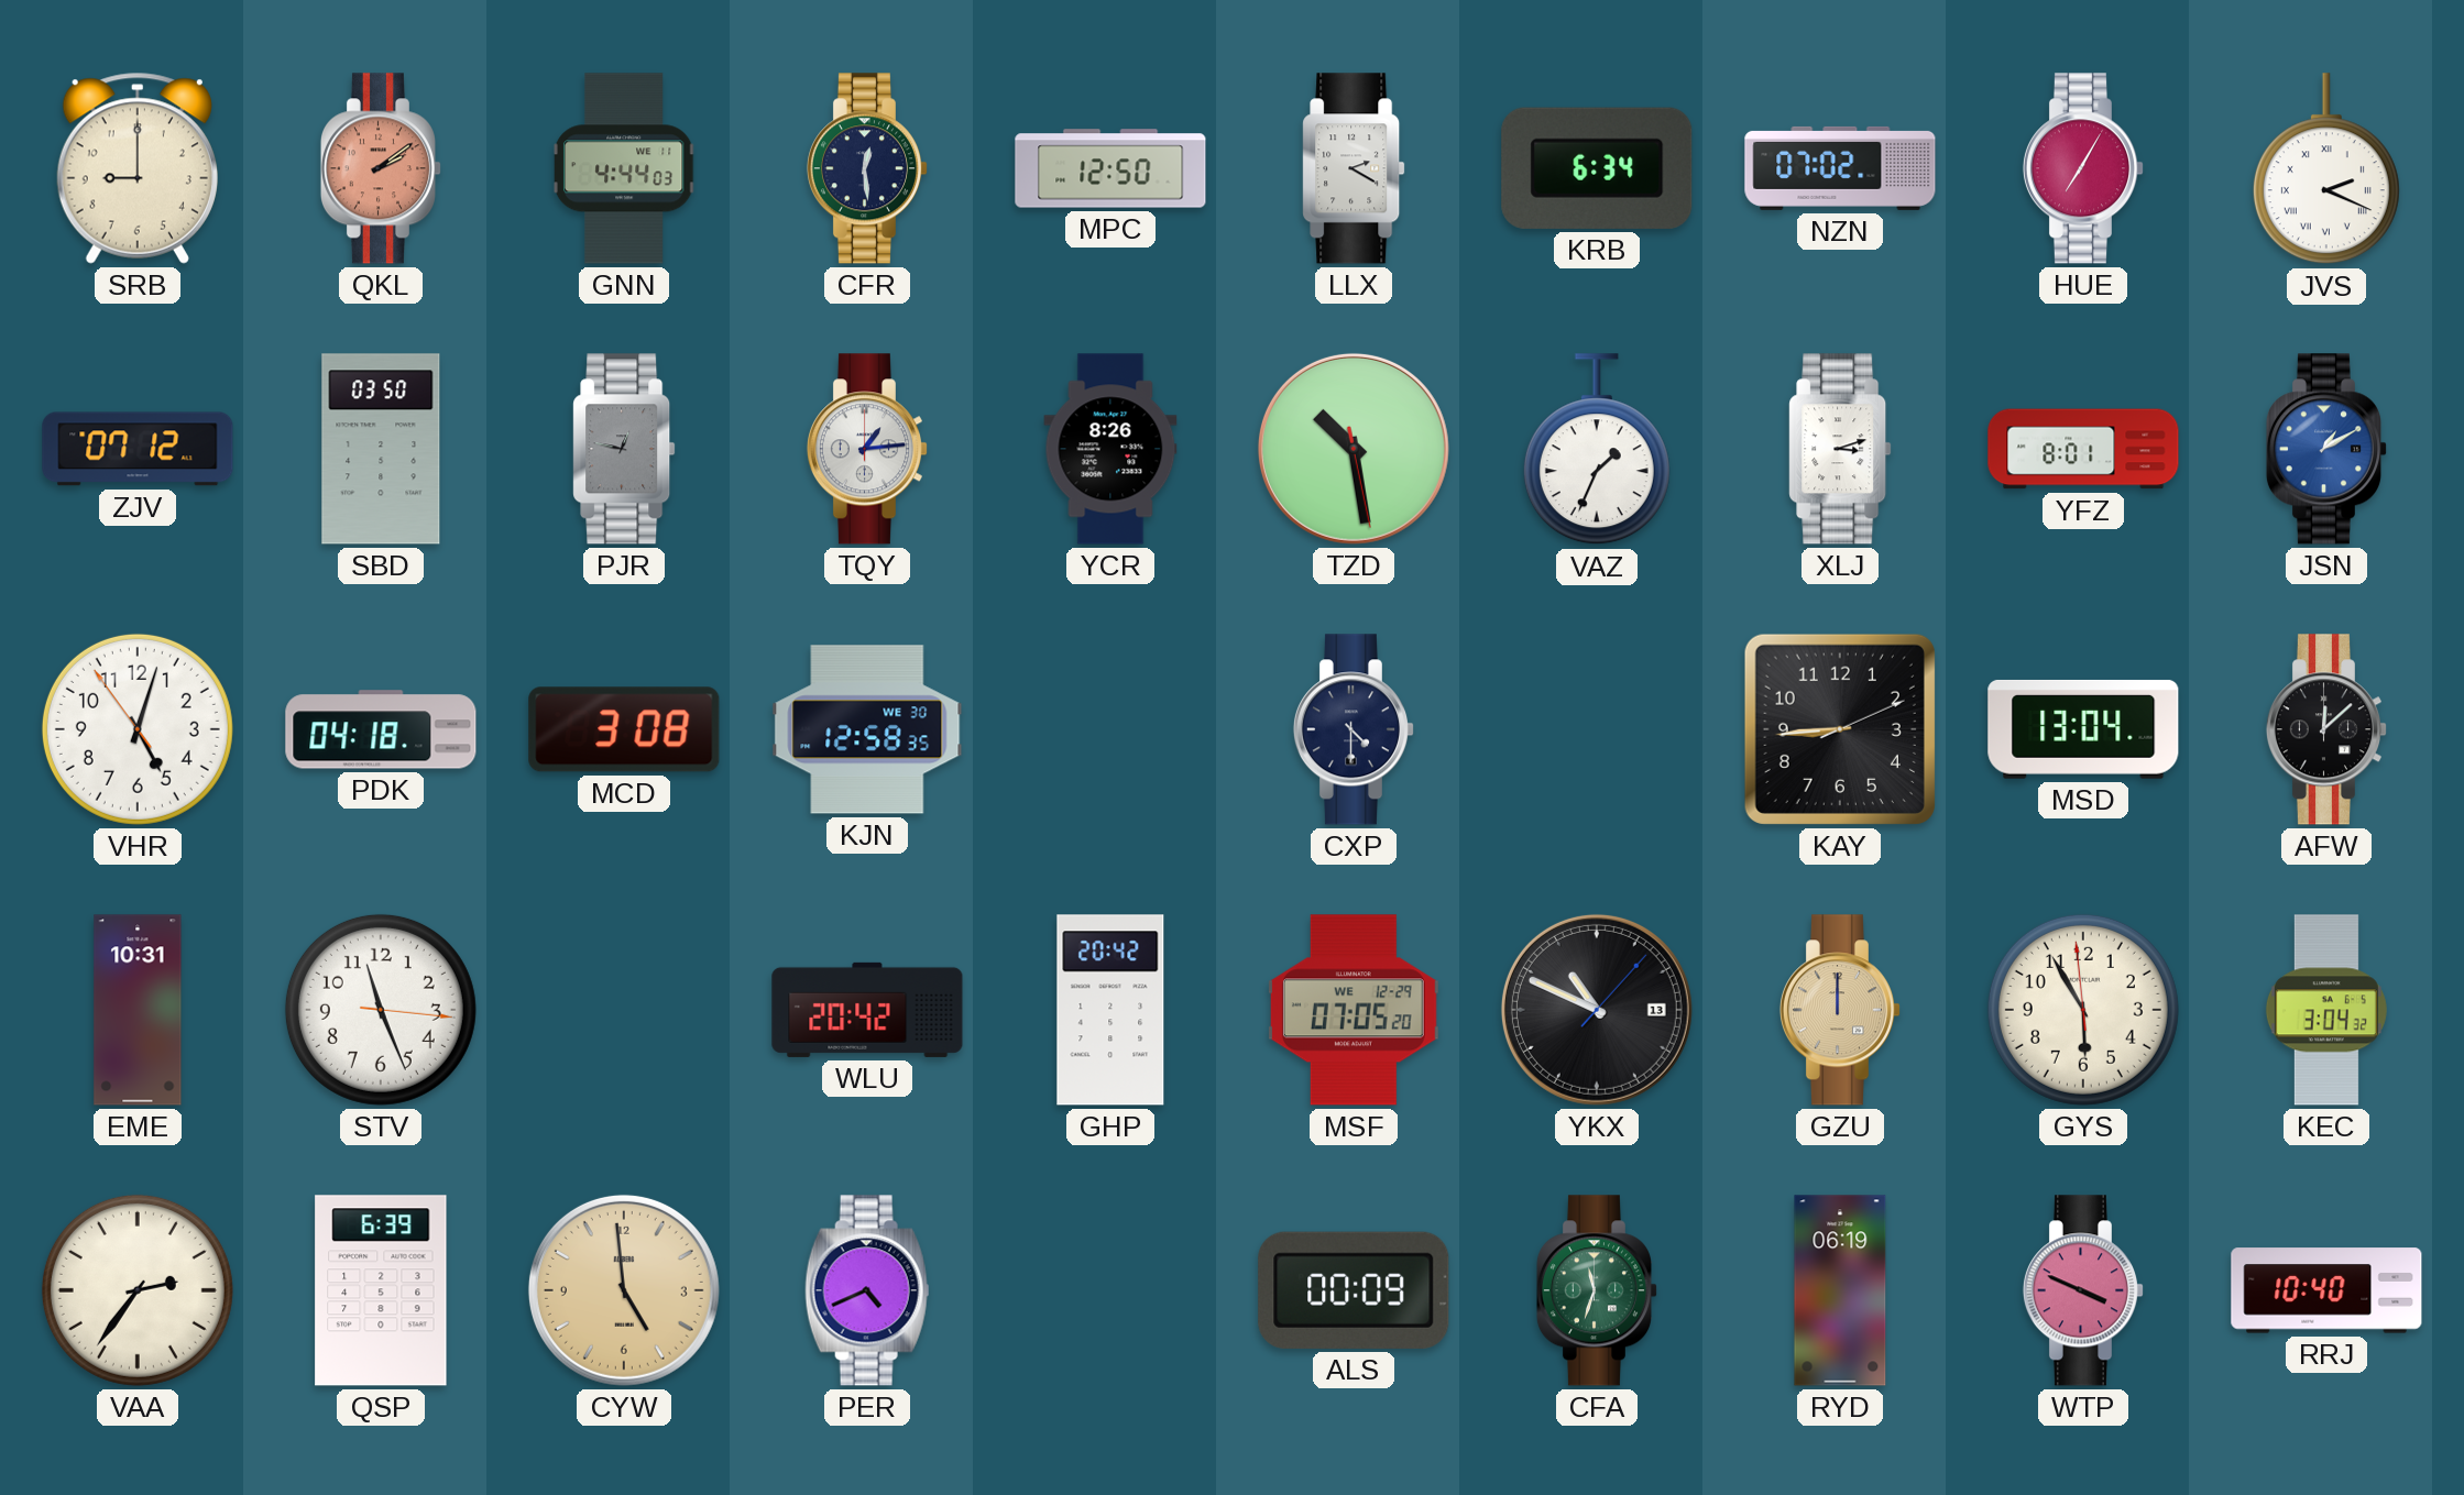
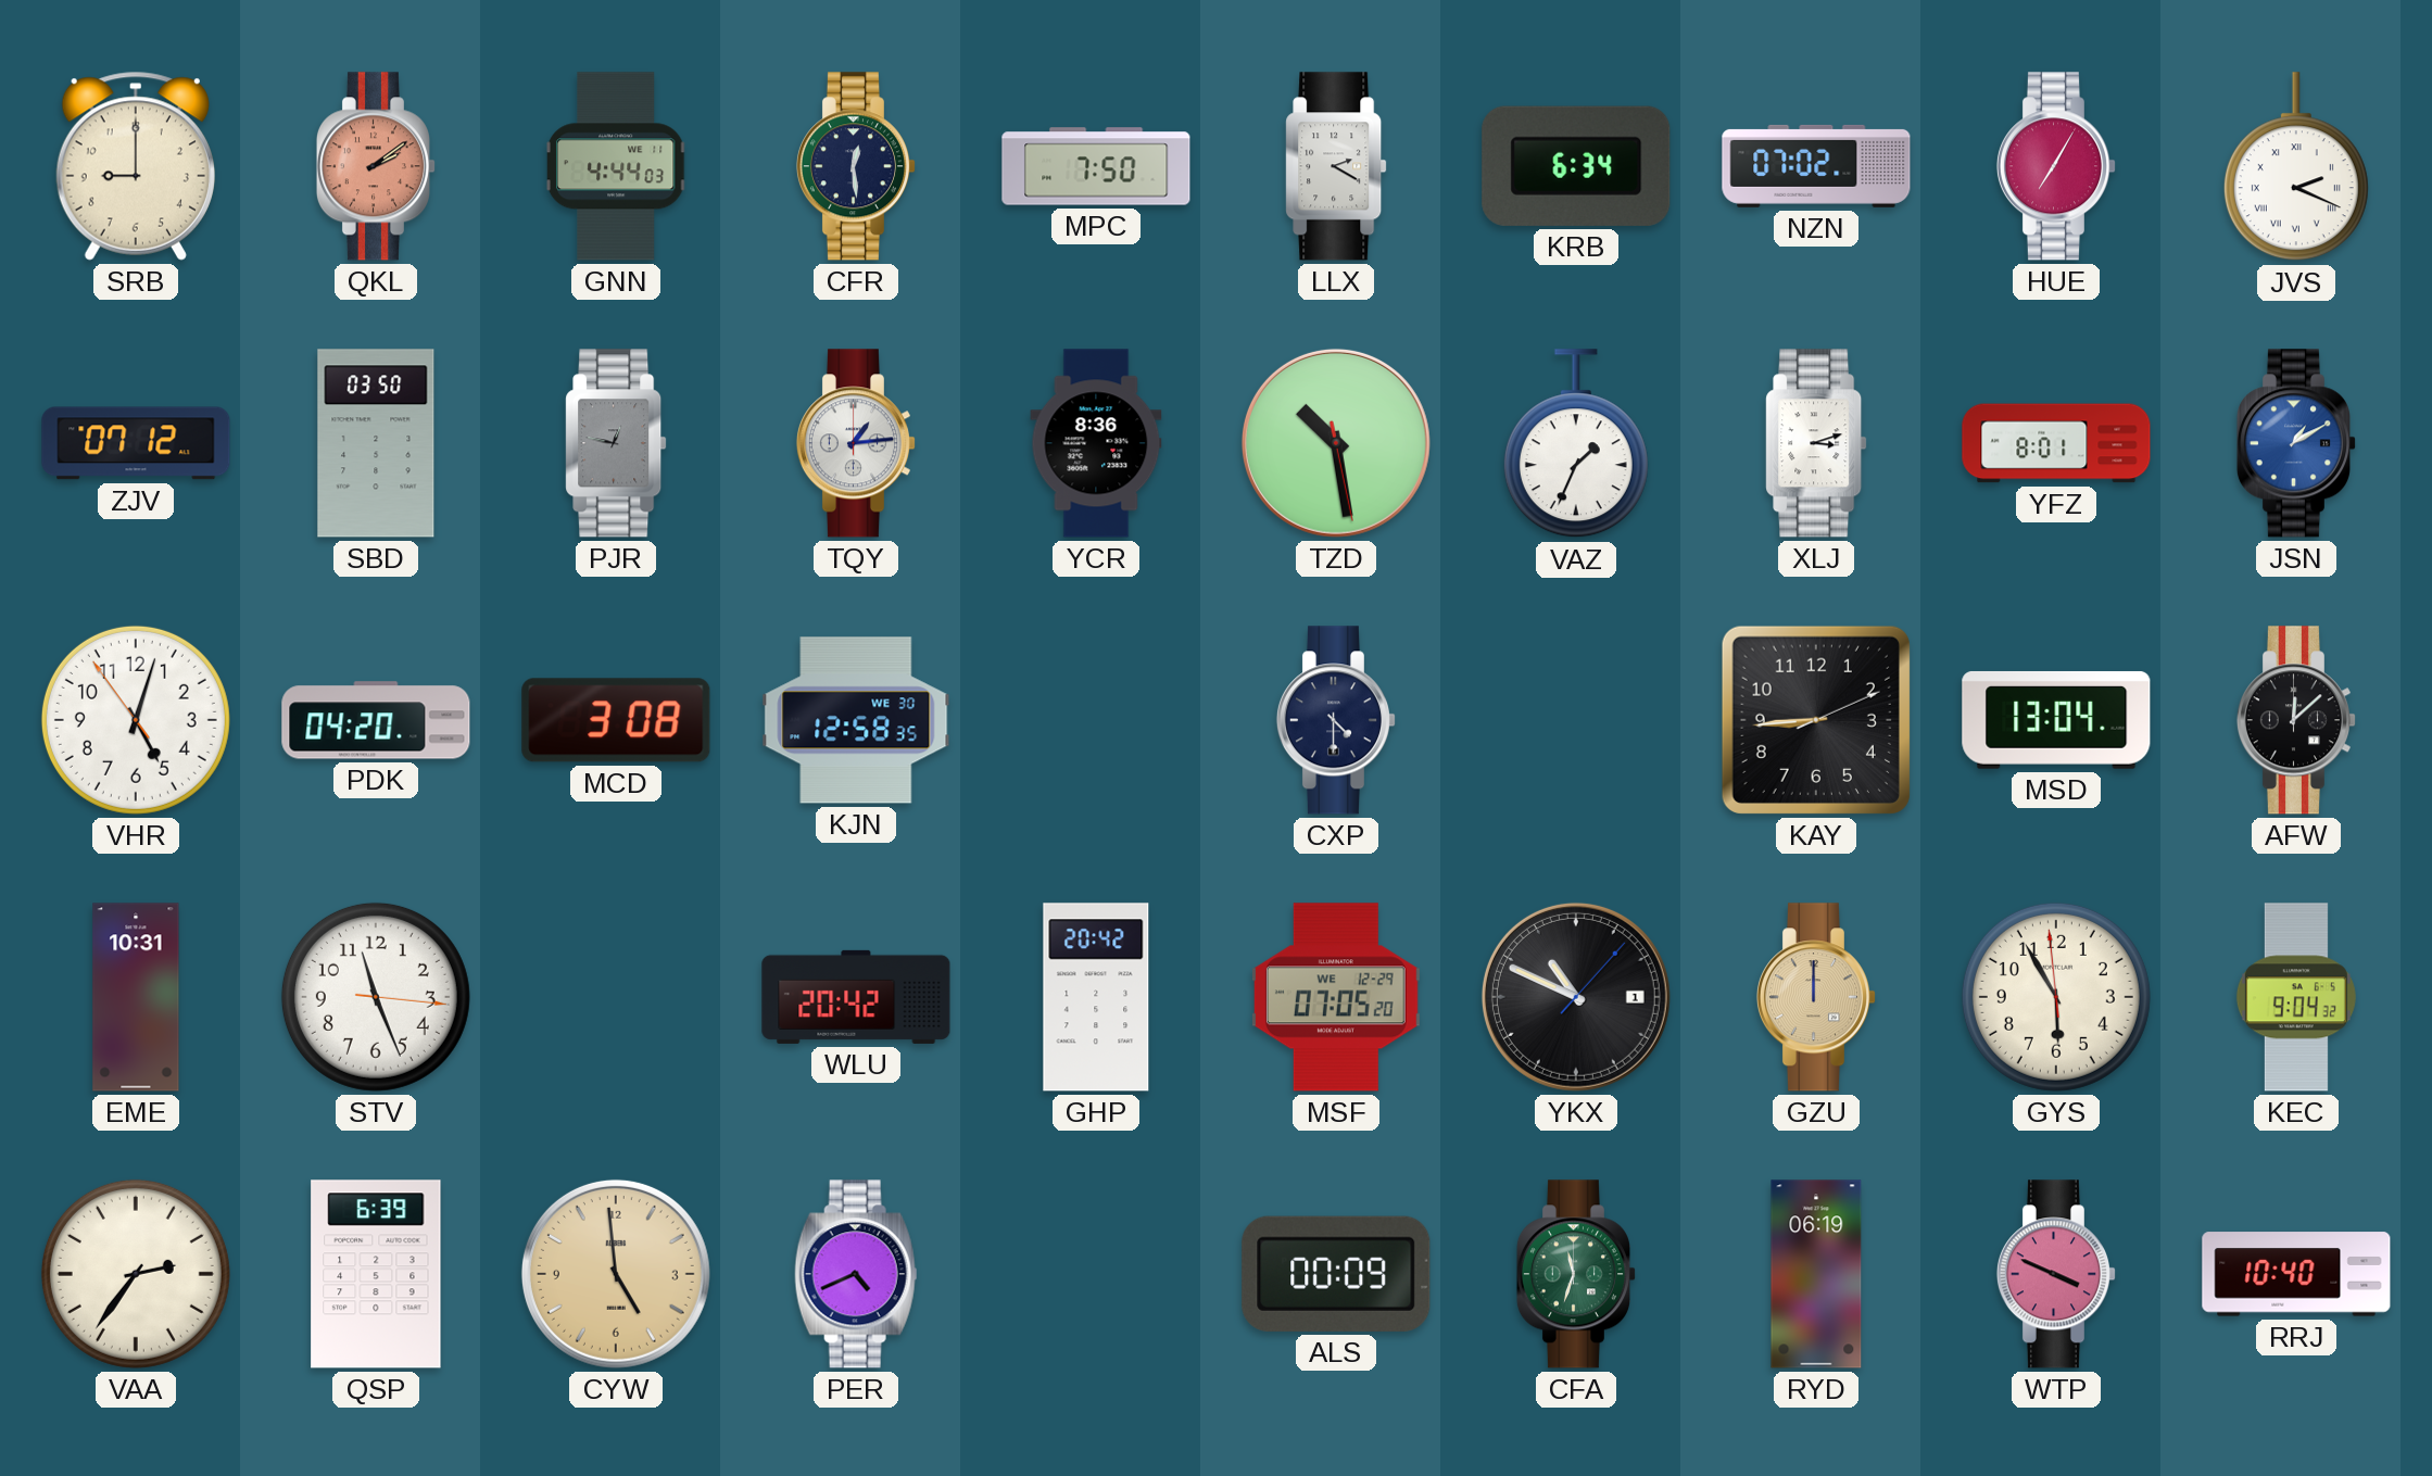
MPC: 12:50 -> 7:50
YCR: 8:26 -> 8:36
PDK: 04:18 -> 04:20
YKX date: 13 -> 1
KEC: 3:04 -> 9:04
